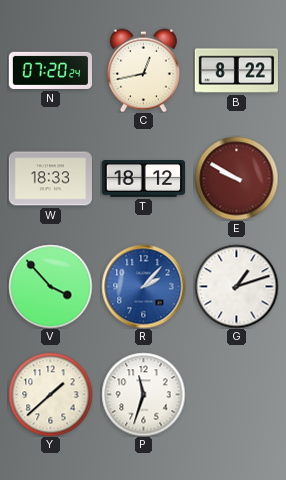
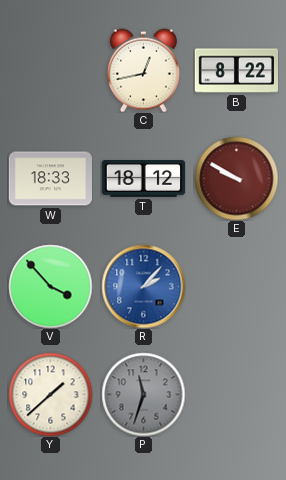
N: 07:20 -> none
G: 1:12 -> none
P dial: white -> grey
